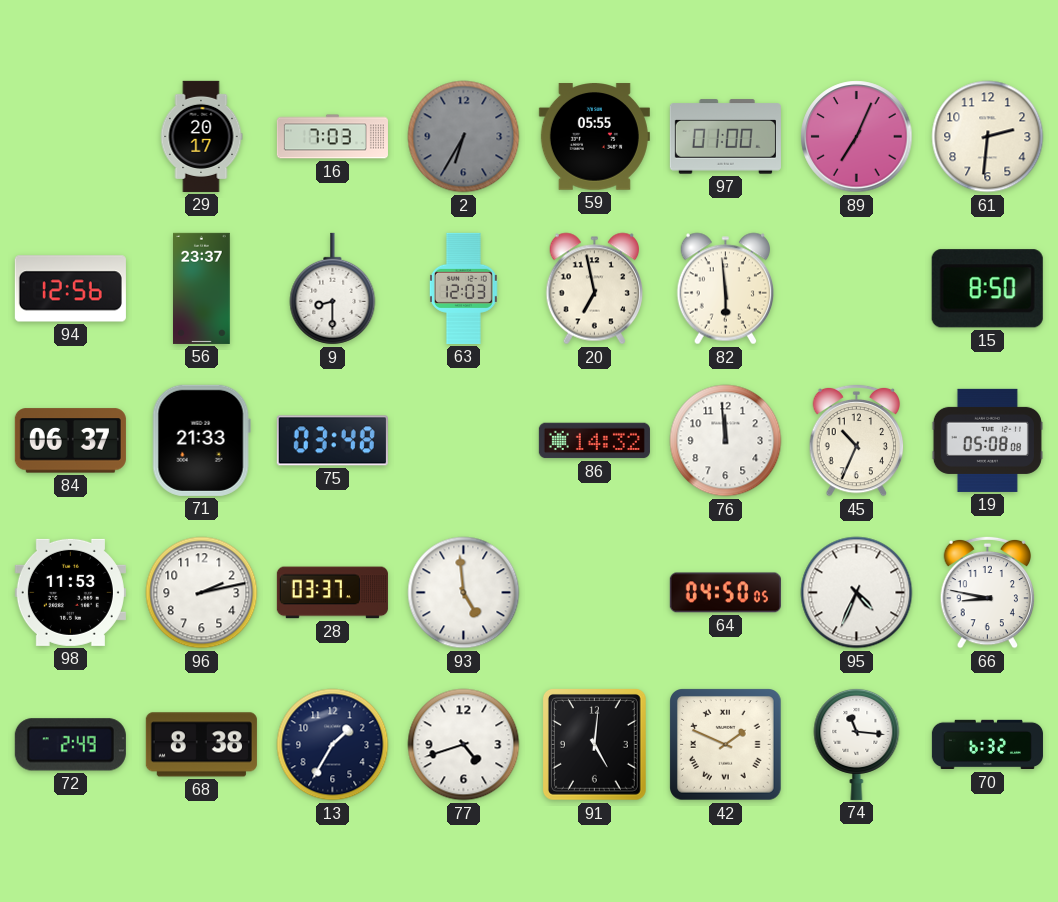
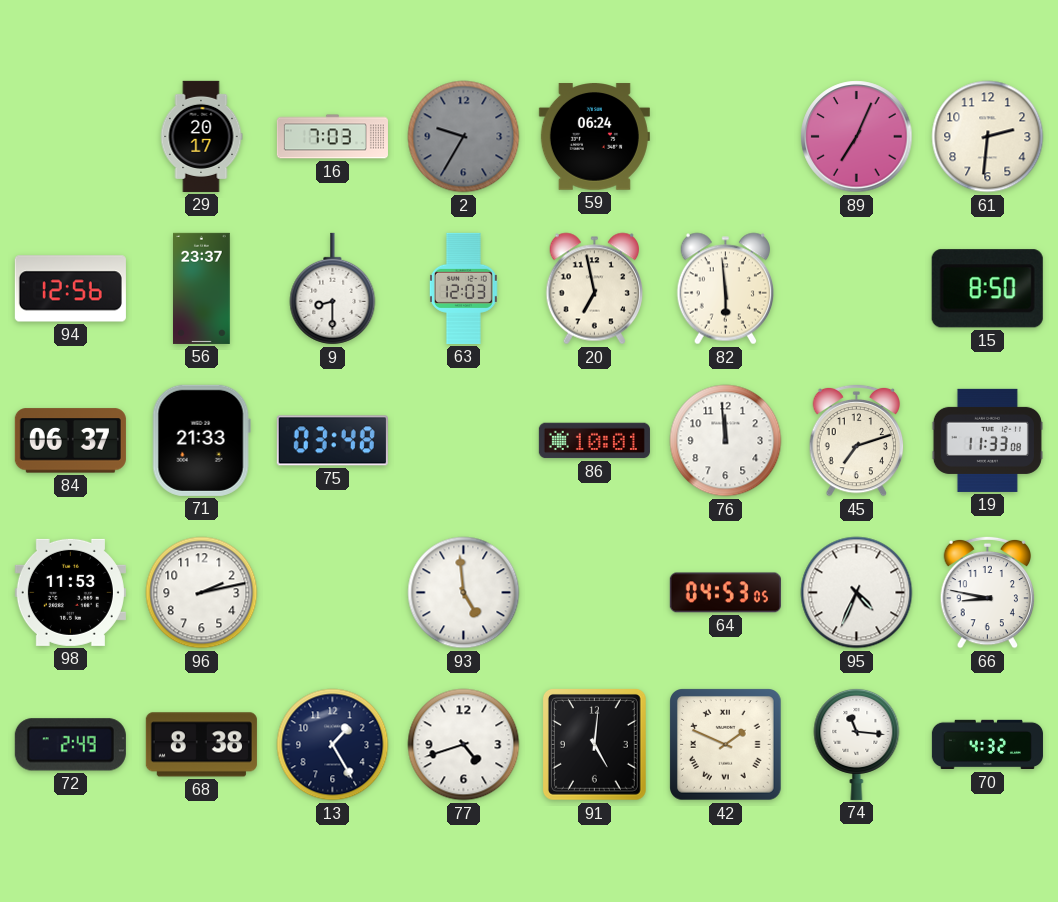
2: 6:35 -> 9:35
59: 05:55 -> 06:24
97: 01:00 -> none
86: 14:32 -> 10:01
45: 10:34 -> 7:12
19: 05:08 -> 11:33
28: 03:37 -> none
64: 04:50 -> 04:53
13: 1:35 -> 1:25
70: 6:32 -> 4:32
